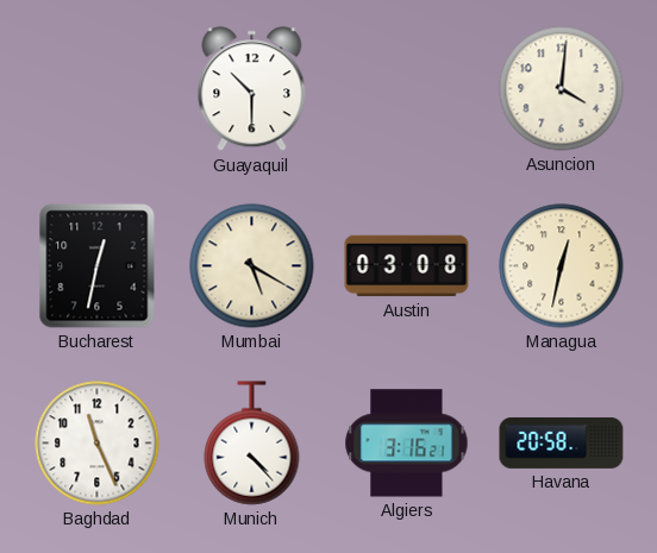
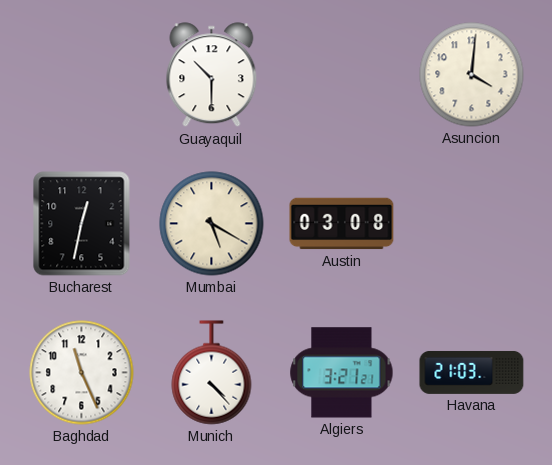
Managua: 12:32 -> none
Algiers: 3:16 -> 3:21
Havana: 20:58 -> 21:03
